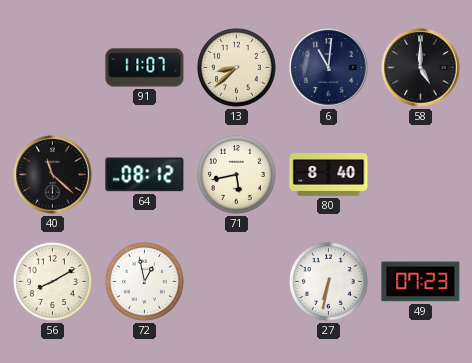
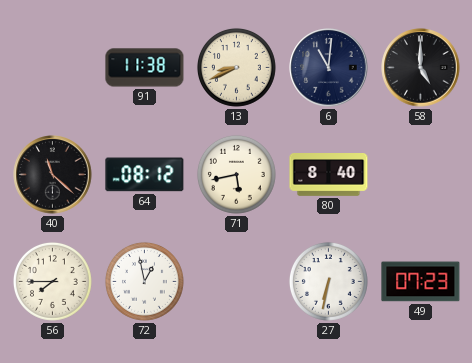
91: 11:07 -> 11:38
13: 8:38 -> 8:41
56: 8:10 -> 7:45
